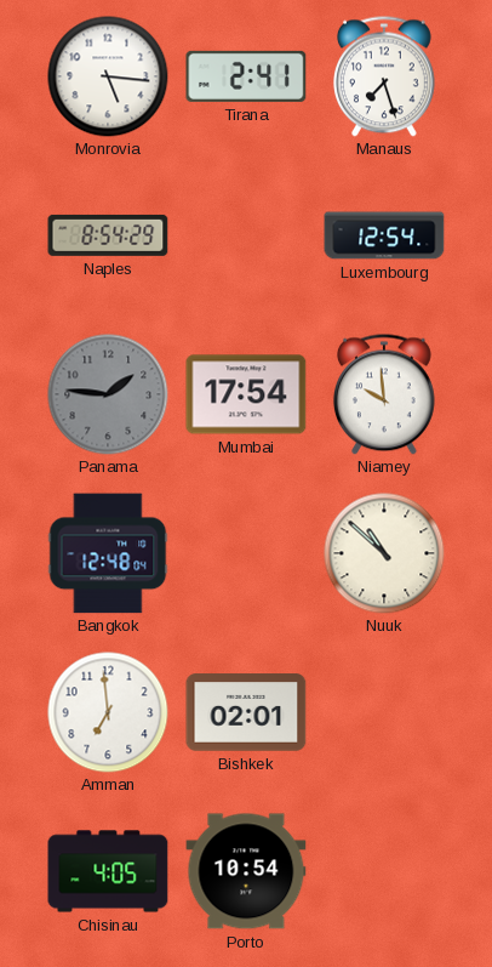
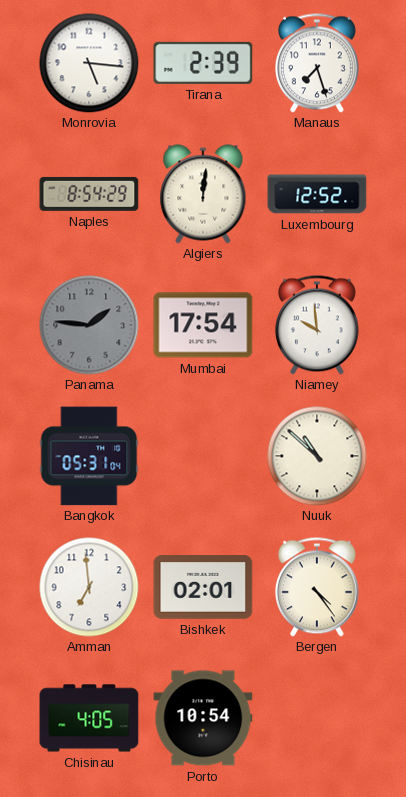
Tirana: 2:41 -> 2:39
Algiers: none -> 12:01
Luxembourg: 12:54 -> 12:52
Bangkok: 12:48 -> 05:31
Bergen: none -> 4:24
